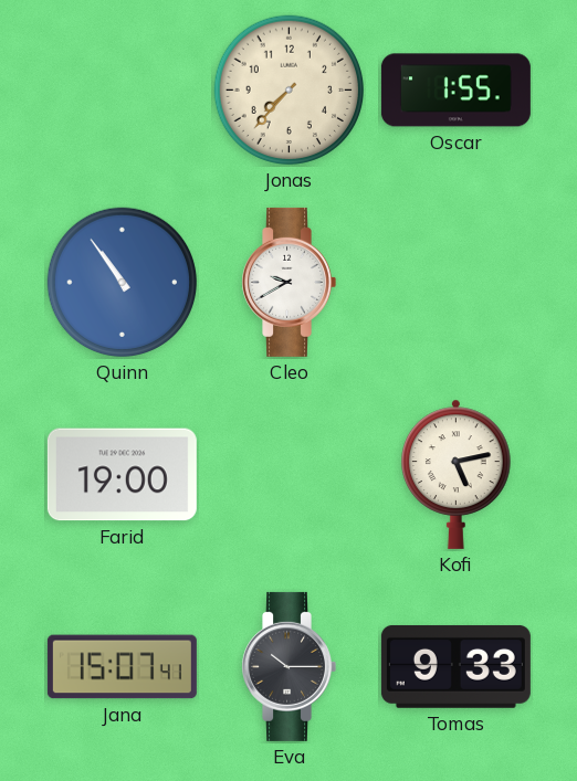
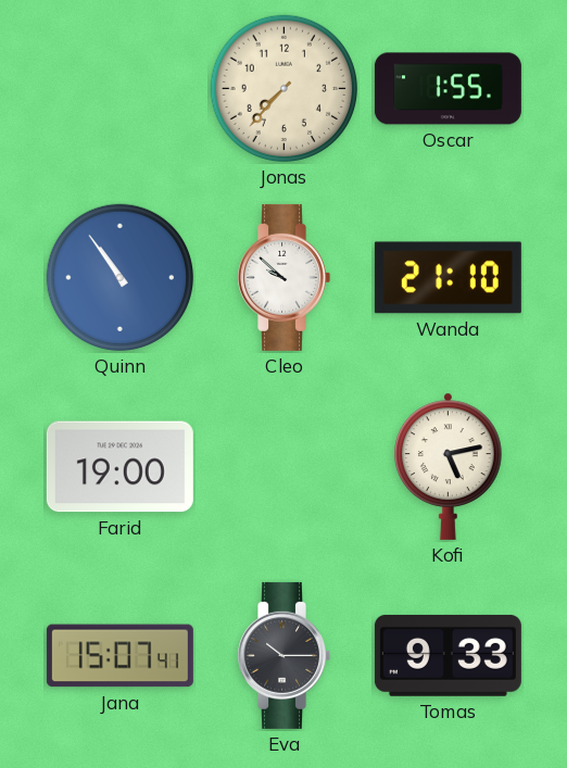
Cleo: 9:40 -> 9:52
Wanda: none -> 21:10
